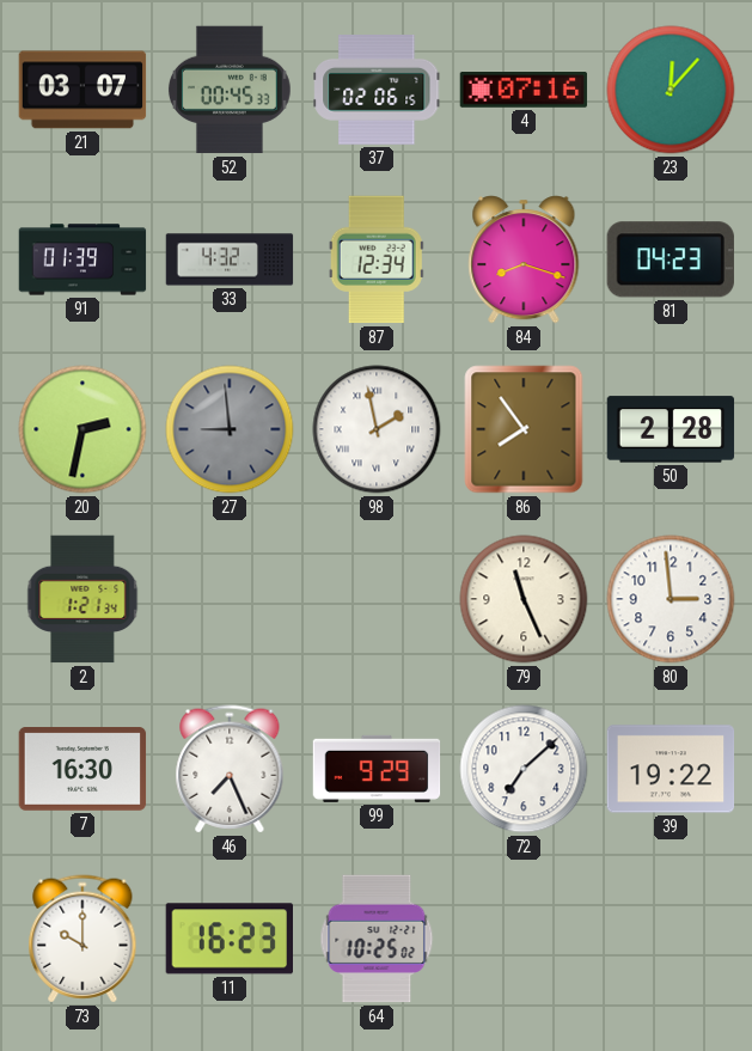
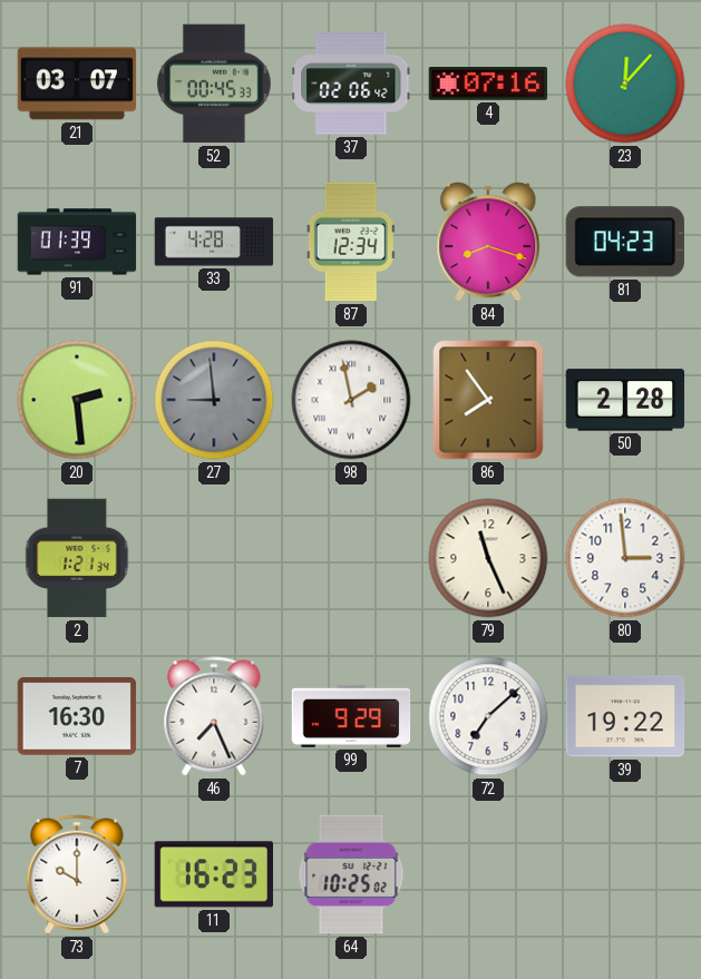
37: 02:06:15 -> 02:06:42
33: 4:32 -> 4:28
20: 2:32 -> 2:29
